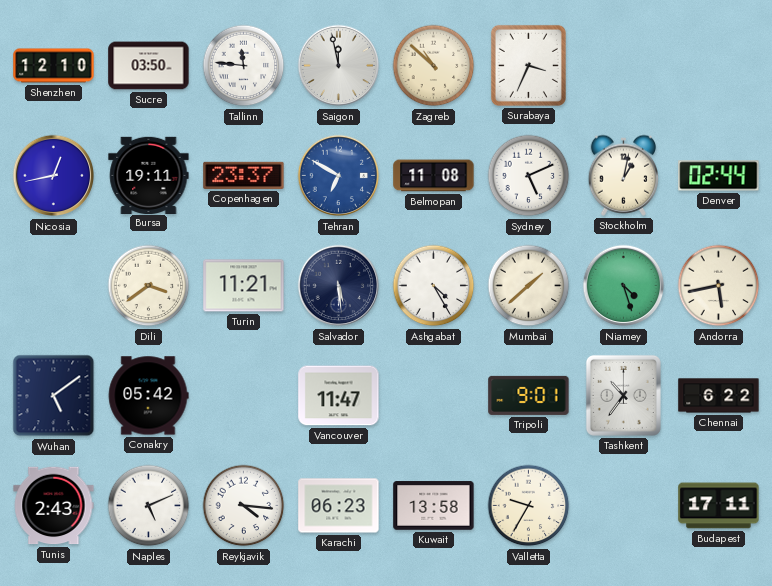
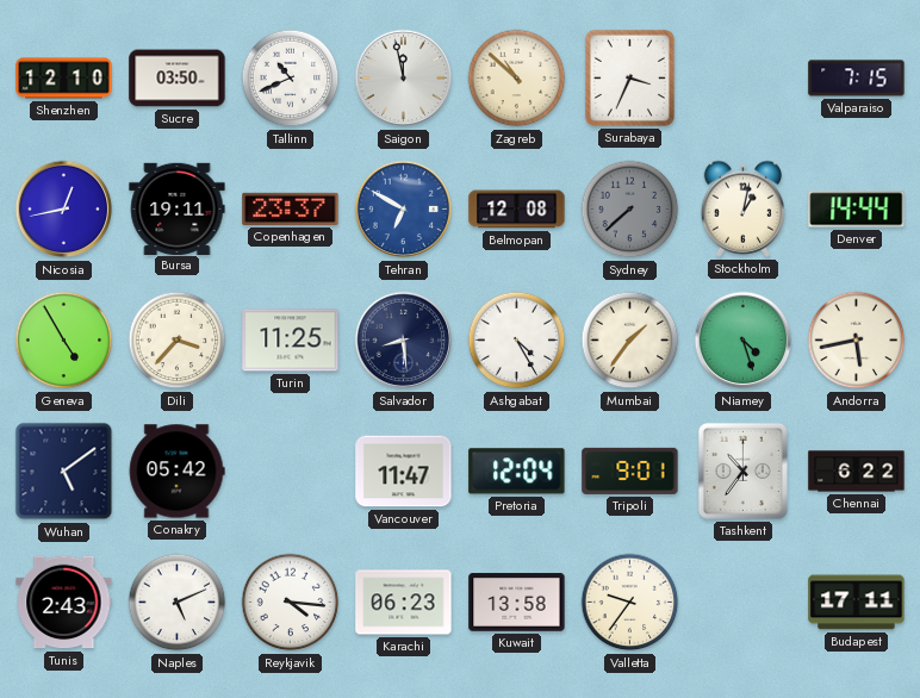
Tallinn: 11:46 -> 10:41
Valparaiso: none -> 7:15
Belmopan: 11:08 -> 12:08
Sydney: 5:11 -> 7:38
Sydney dial: white -> grey
Denver: 02:44 -> 14:44
Geneva: none -> 4:55
Dili: 3:39 -> 3:37
Turin: 11:21 -> 11:25
Salvador: 5:29 -> 8:29
Mumbai: 1:38 -> 1:36
Pretoria: none -> 12:04
Valletta: 9:35 -> 9:36
